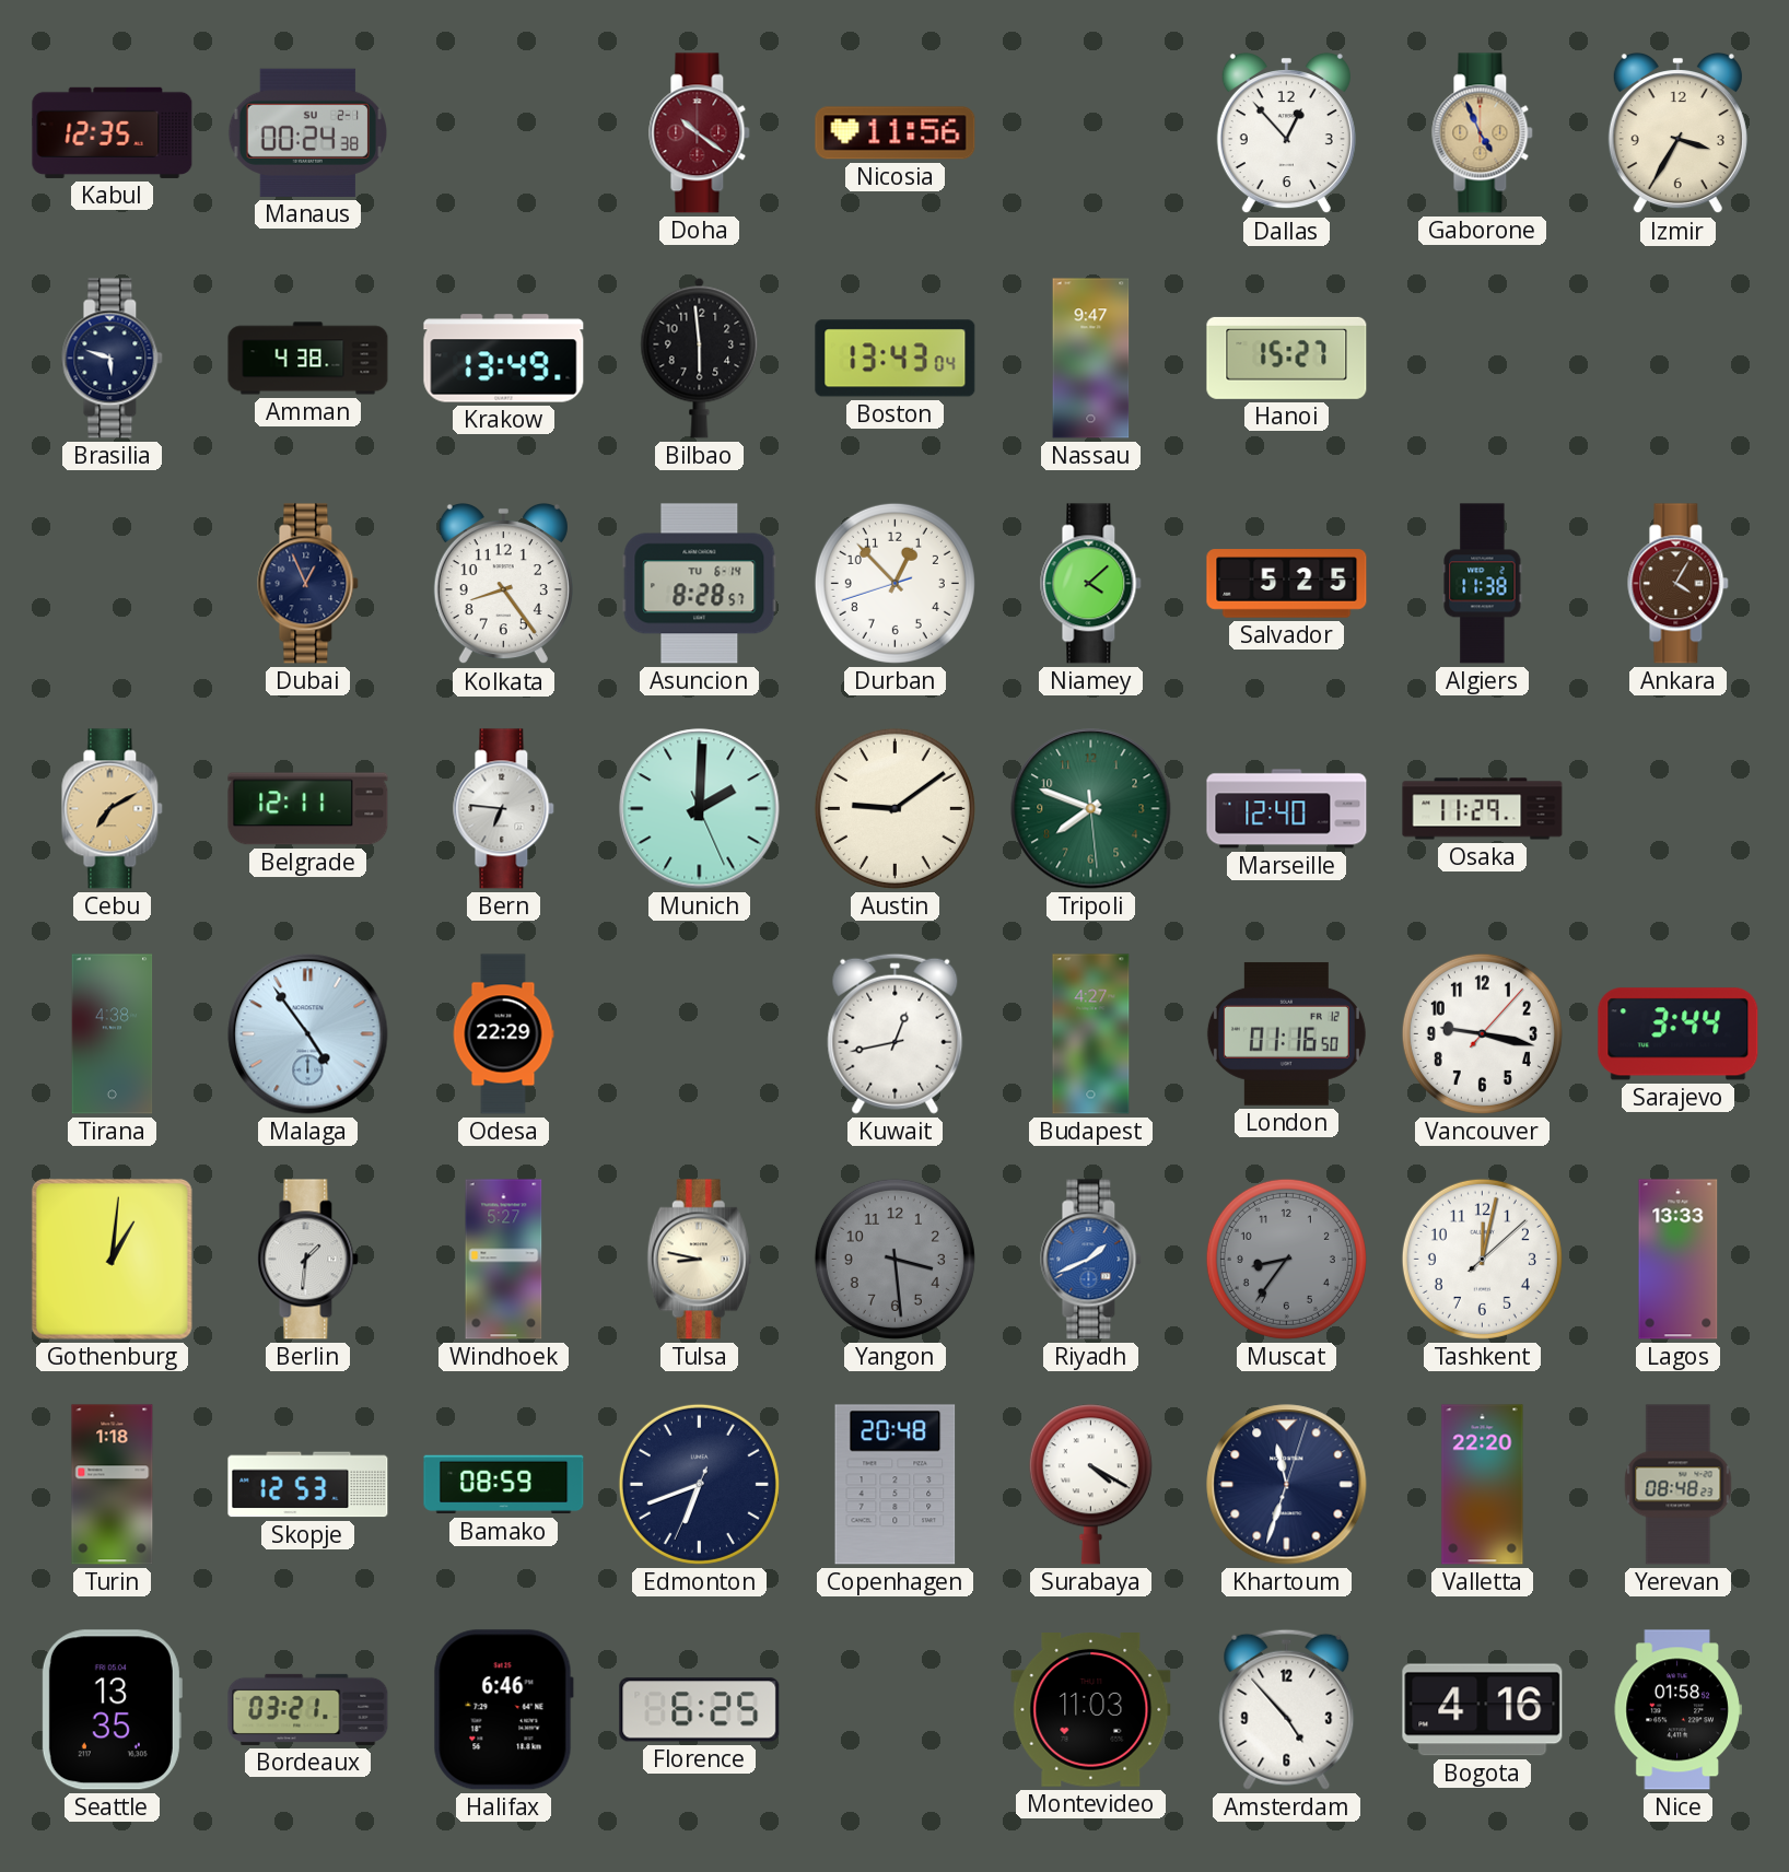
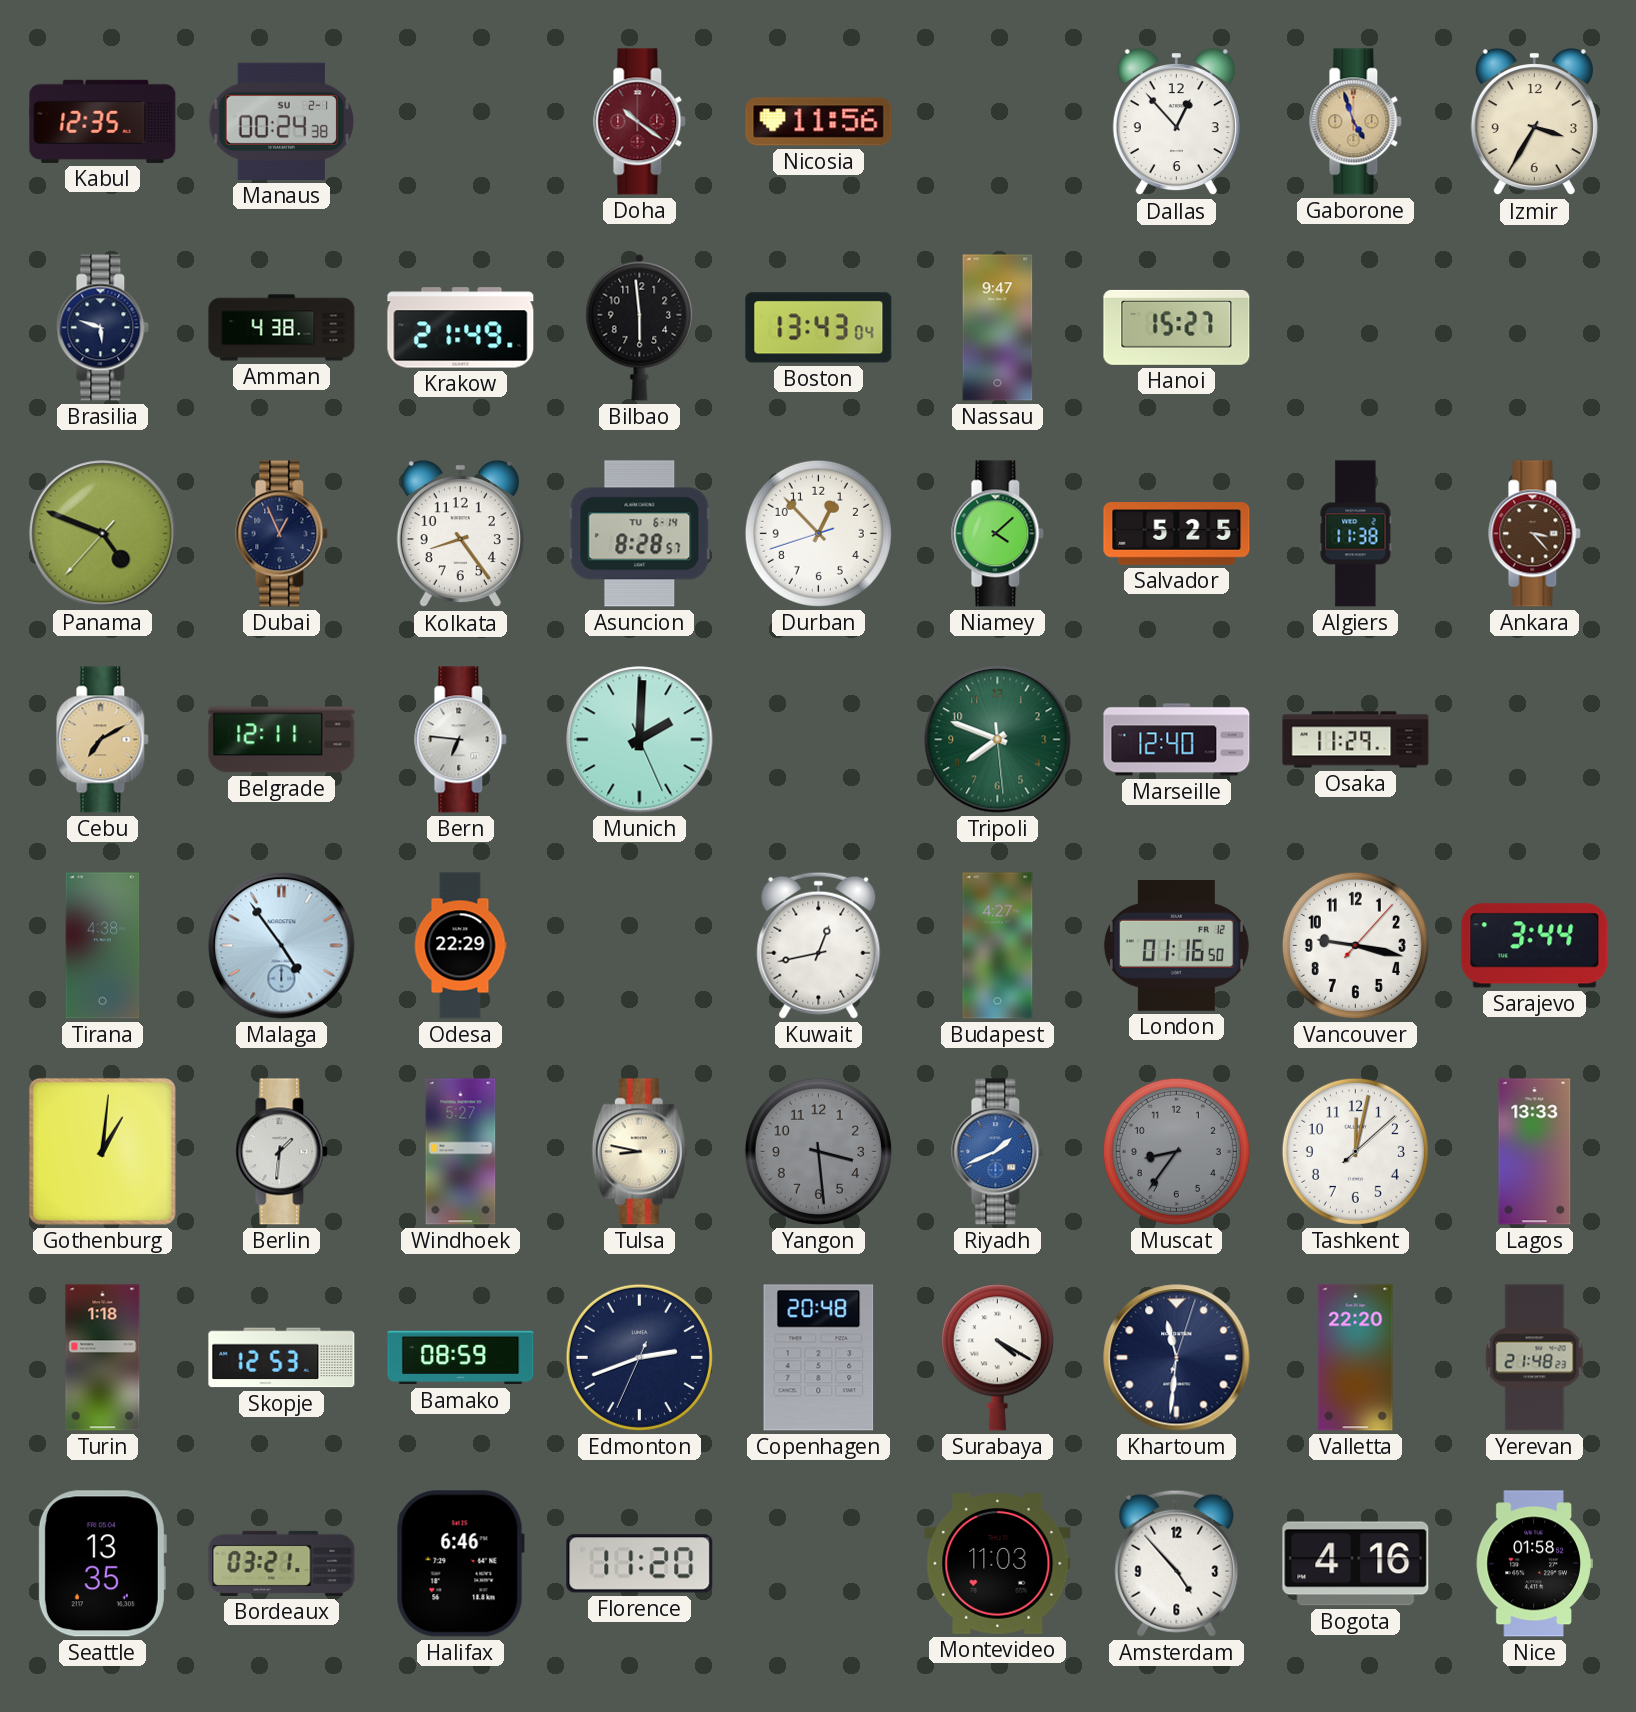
Gaborone: 4:56 -> 4:57
Krakow: 13:49 -> 21:49
Panama: none -> 4:48
Ankara: 4:05 -> 3:23
Austin: 9:09 -> none
Edmonton: 6:41 -> 2:41
Khartoum: 11:33 -> 11:31
Yerevan: 08:48 -> 21:48
Florence: 6:25 -> 11:20
